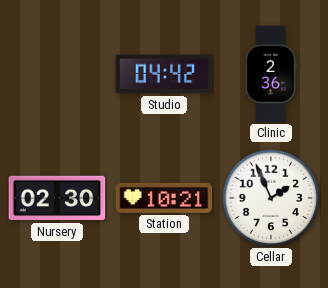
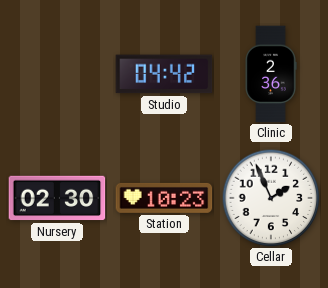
Station: 10:21 -> 10:23
